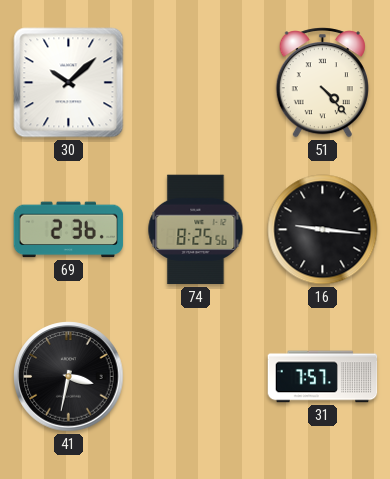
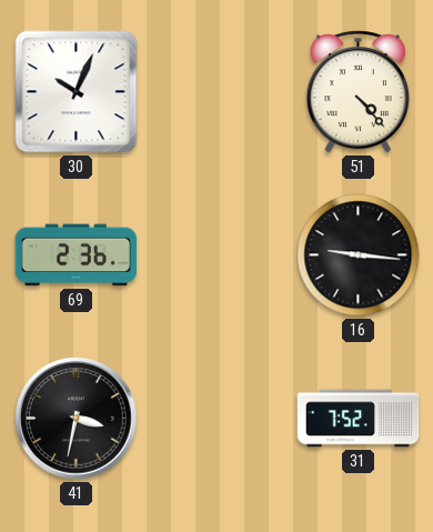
30: 10:08 -> 10:04
74: 8:25 -> none
31: 7:57 -> 7:52
